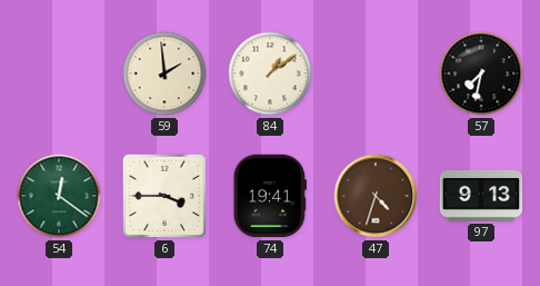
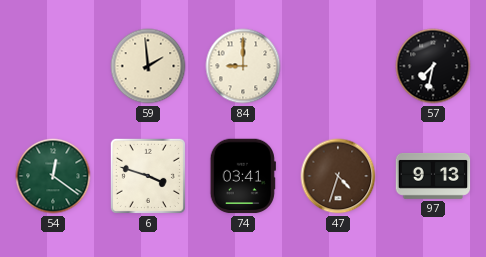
84: 1:09 -> 9:00
6: 3:45 -> 3:48
74: 19:41 -> 03:41
